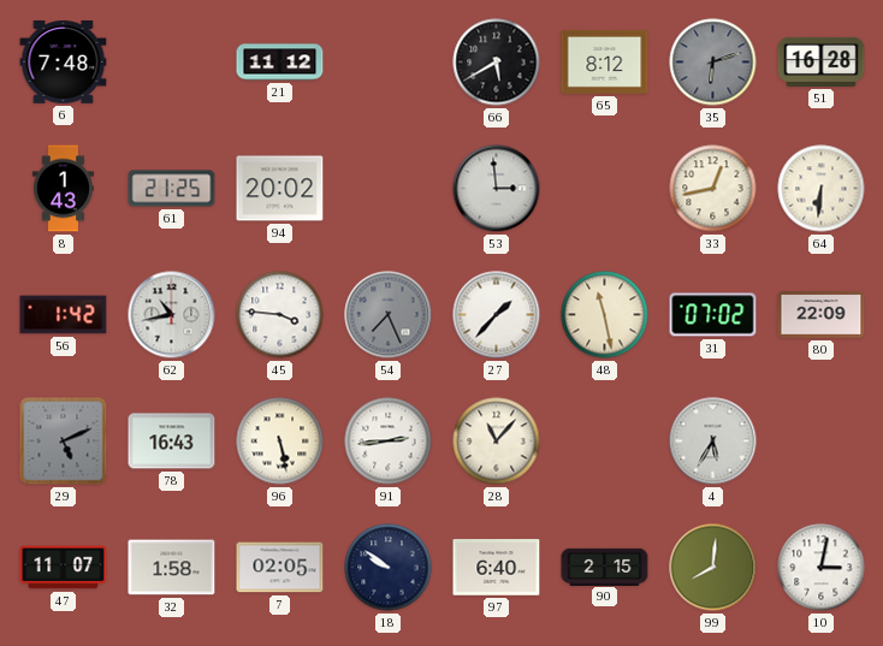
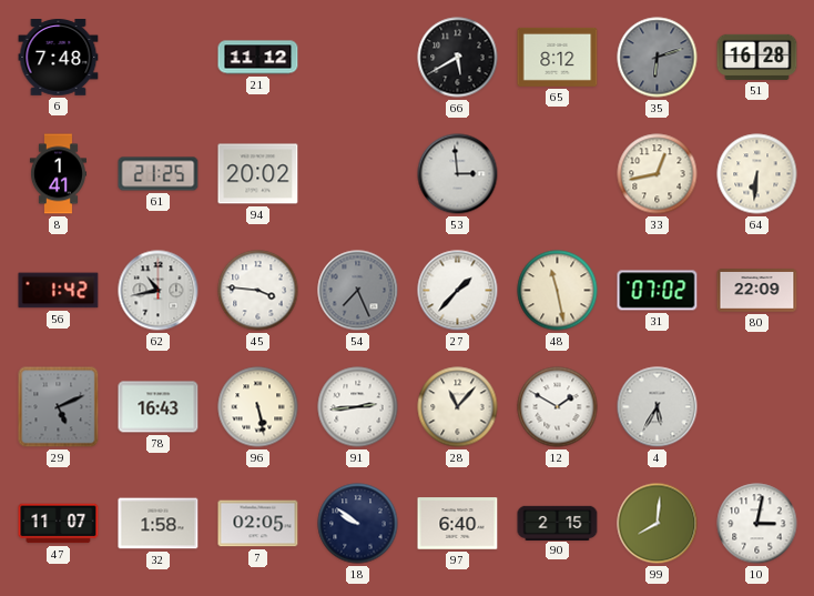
8: 1:43 -> 1:41
12: none -> 1:50
